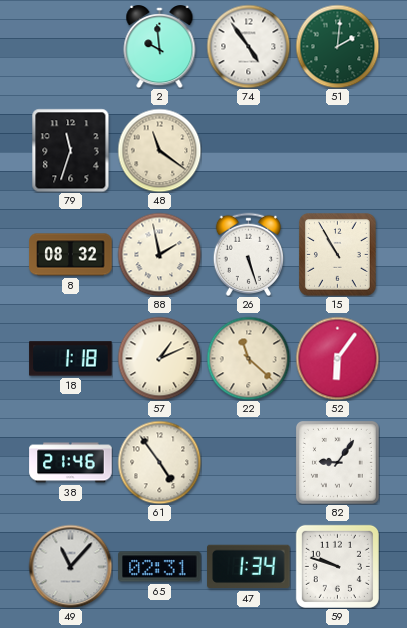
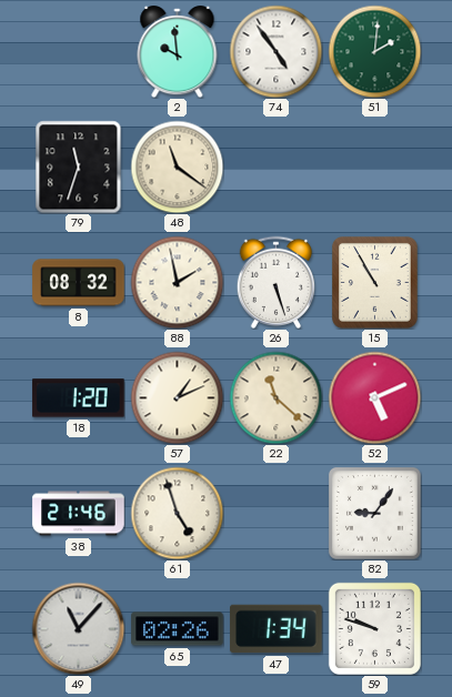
18: 1:18 -> 1:20
52: 6:06 -> 5:11
61: 4:54 -> 4:57
65: 02:31 -> 02:26
